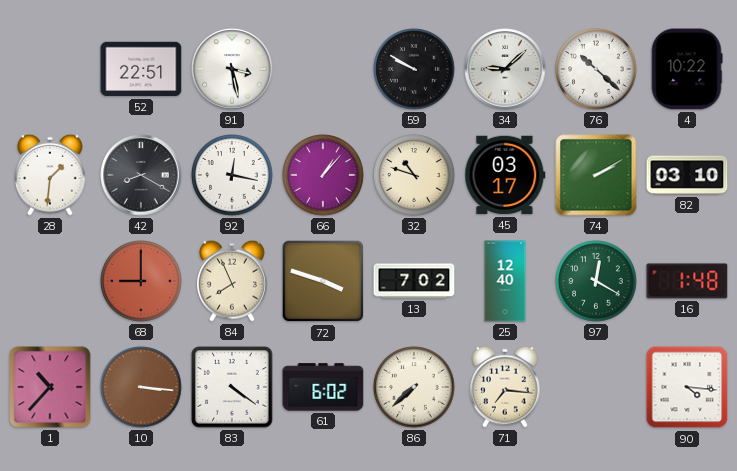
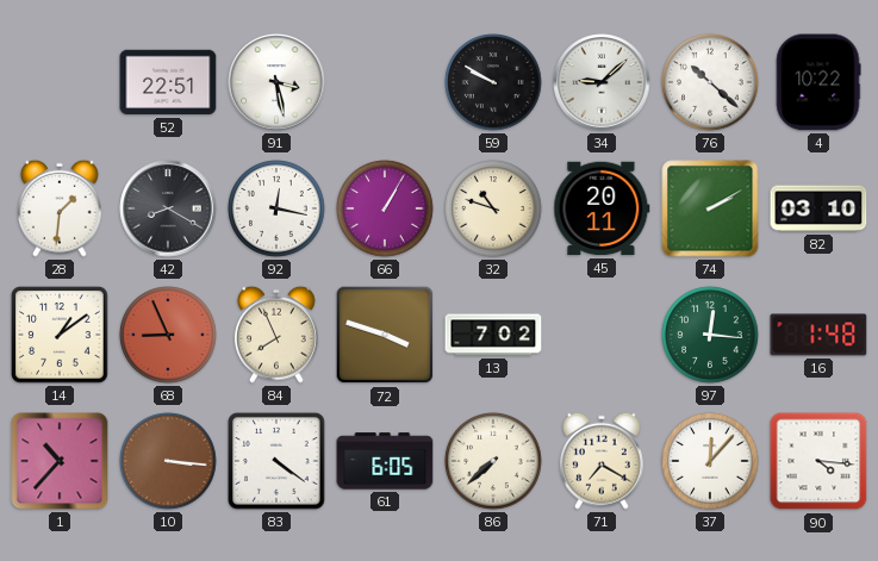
66: 1:07 -> 1:05
45: 03:17 -> 20:11
14: none -> 1:09
68: 9:00 -> 8:56
25: 12:40 -> none
97: 12:20 -> 12:16
61: 6:02 -> 6:05
71: 7:16 -> 7:20
37: none -> 12:07
